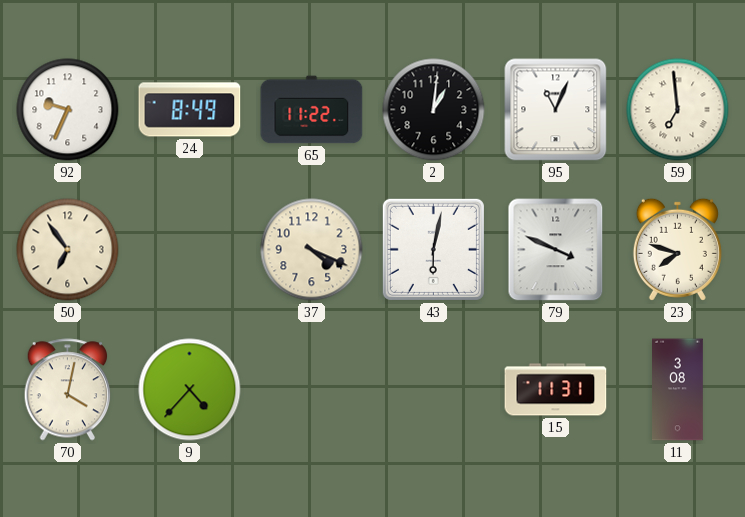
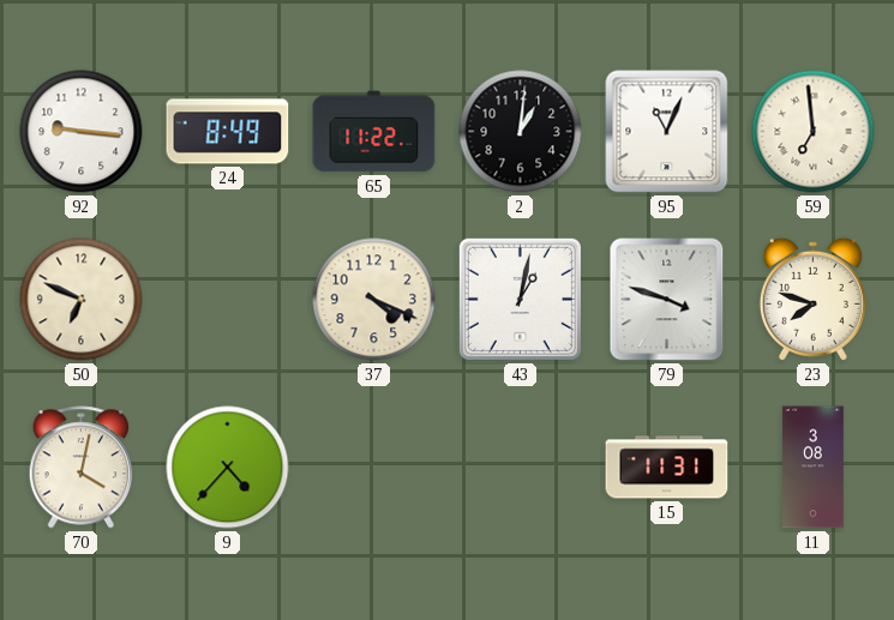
92: 9:34 -> 9:16
50: 6:54 -> 6:49
43: 6:02 -> 1:02
79: 3:49 -> 3:48
